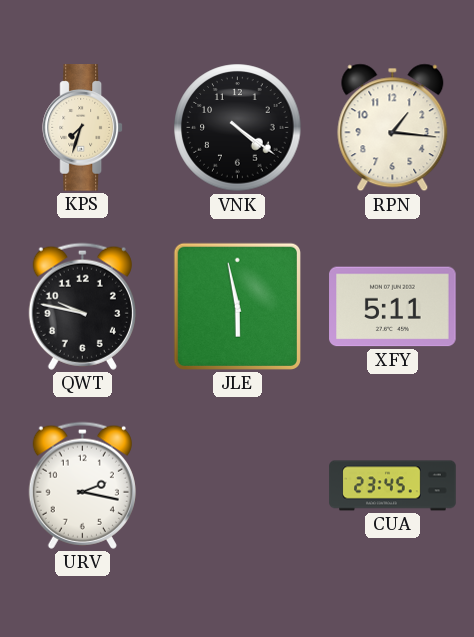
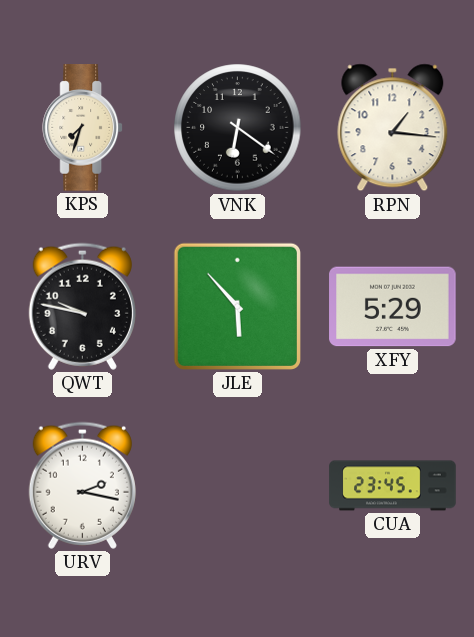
VNK: 4:21 -> 6:21
JLE: 5:58 -> 5:53
XFY: 5:11 -> 5:29
